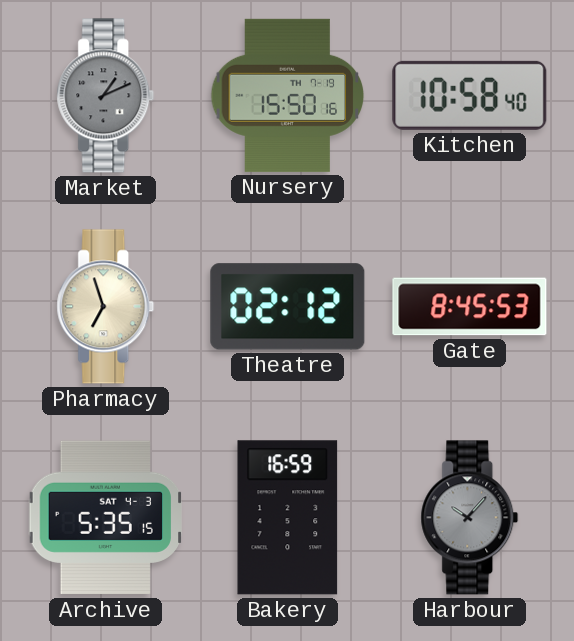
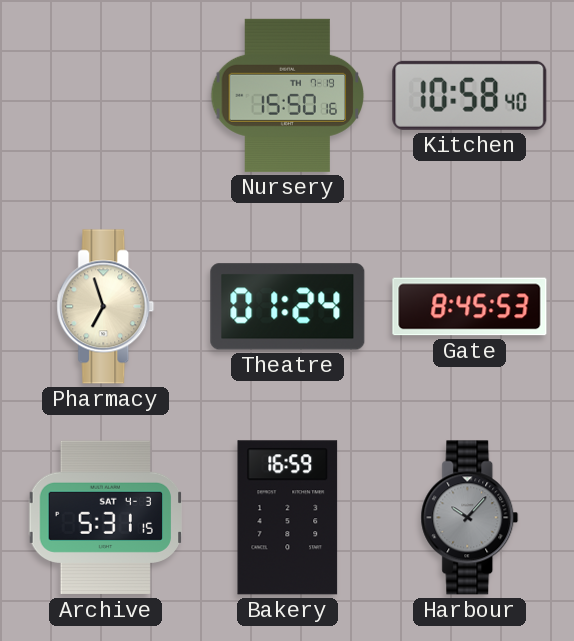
Market: 1:11 -> none
Theatre: 02:12 -> 01:24
Archive: 5:35 -> 5:31
